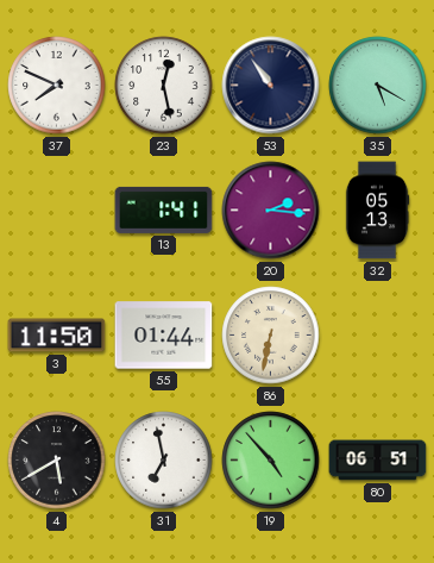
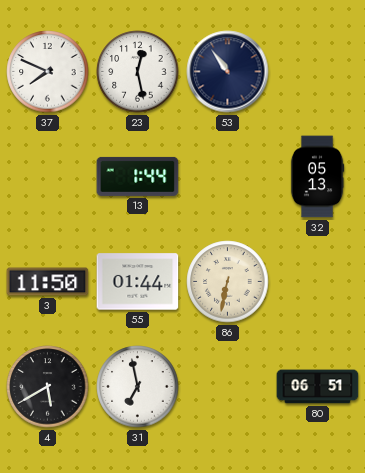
35: 5:20 -> none
13: 1:41 -> 1:44
20: 2:16 -> none
19: 4:53 -> none
